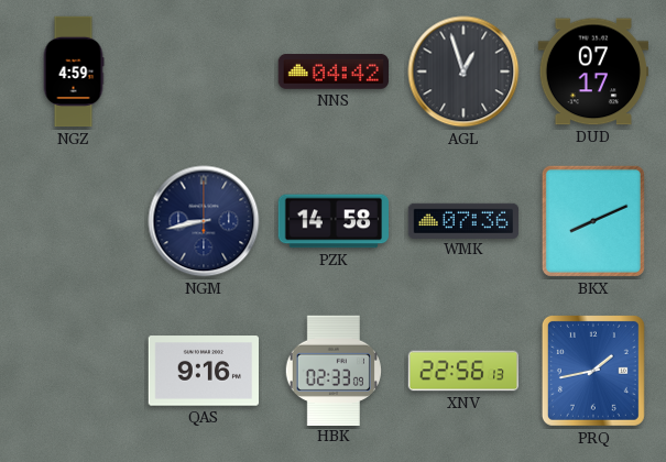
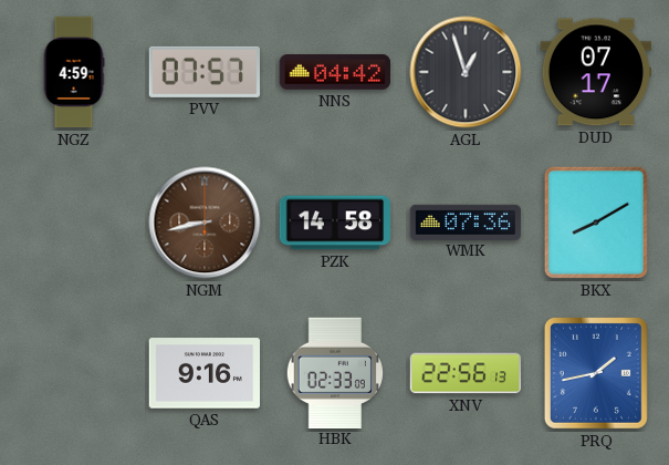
PVV: none -> 07:57
NGM dial: navy -> brown
BKX: 8:11 -> 8:10
